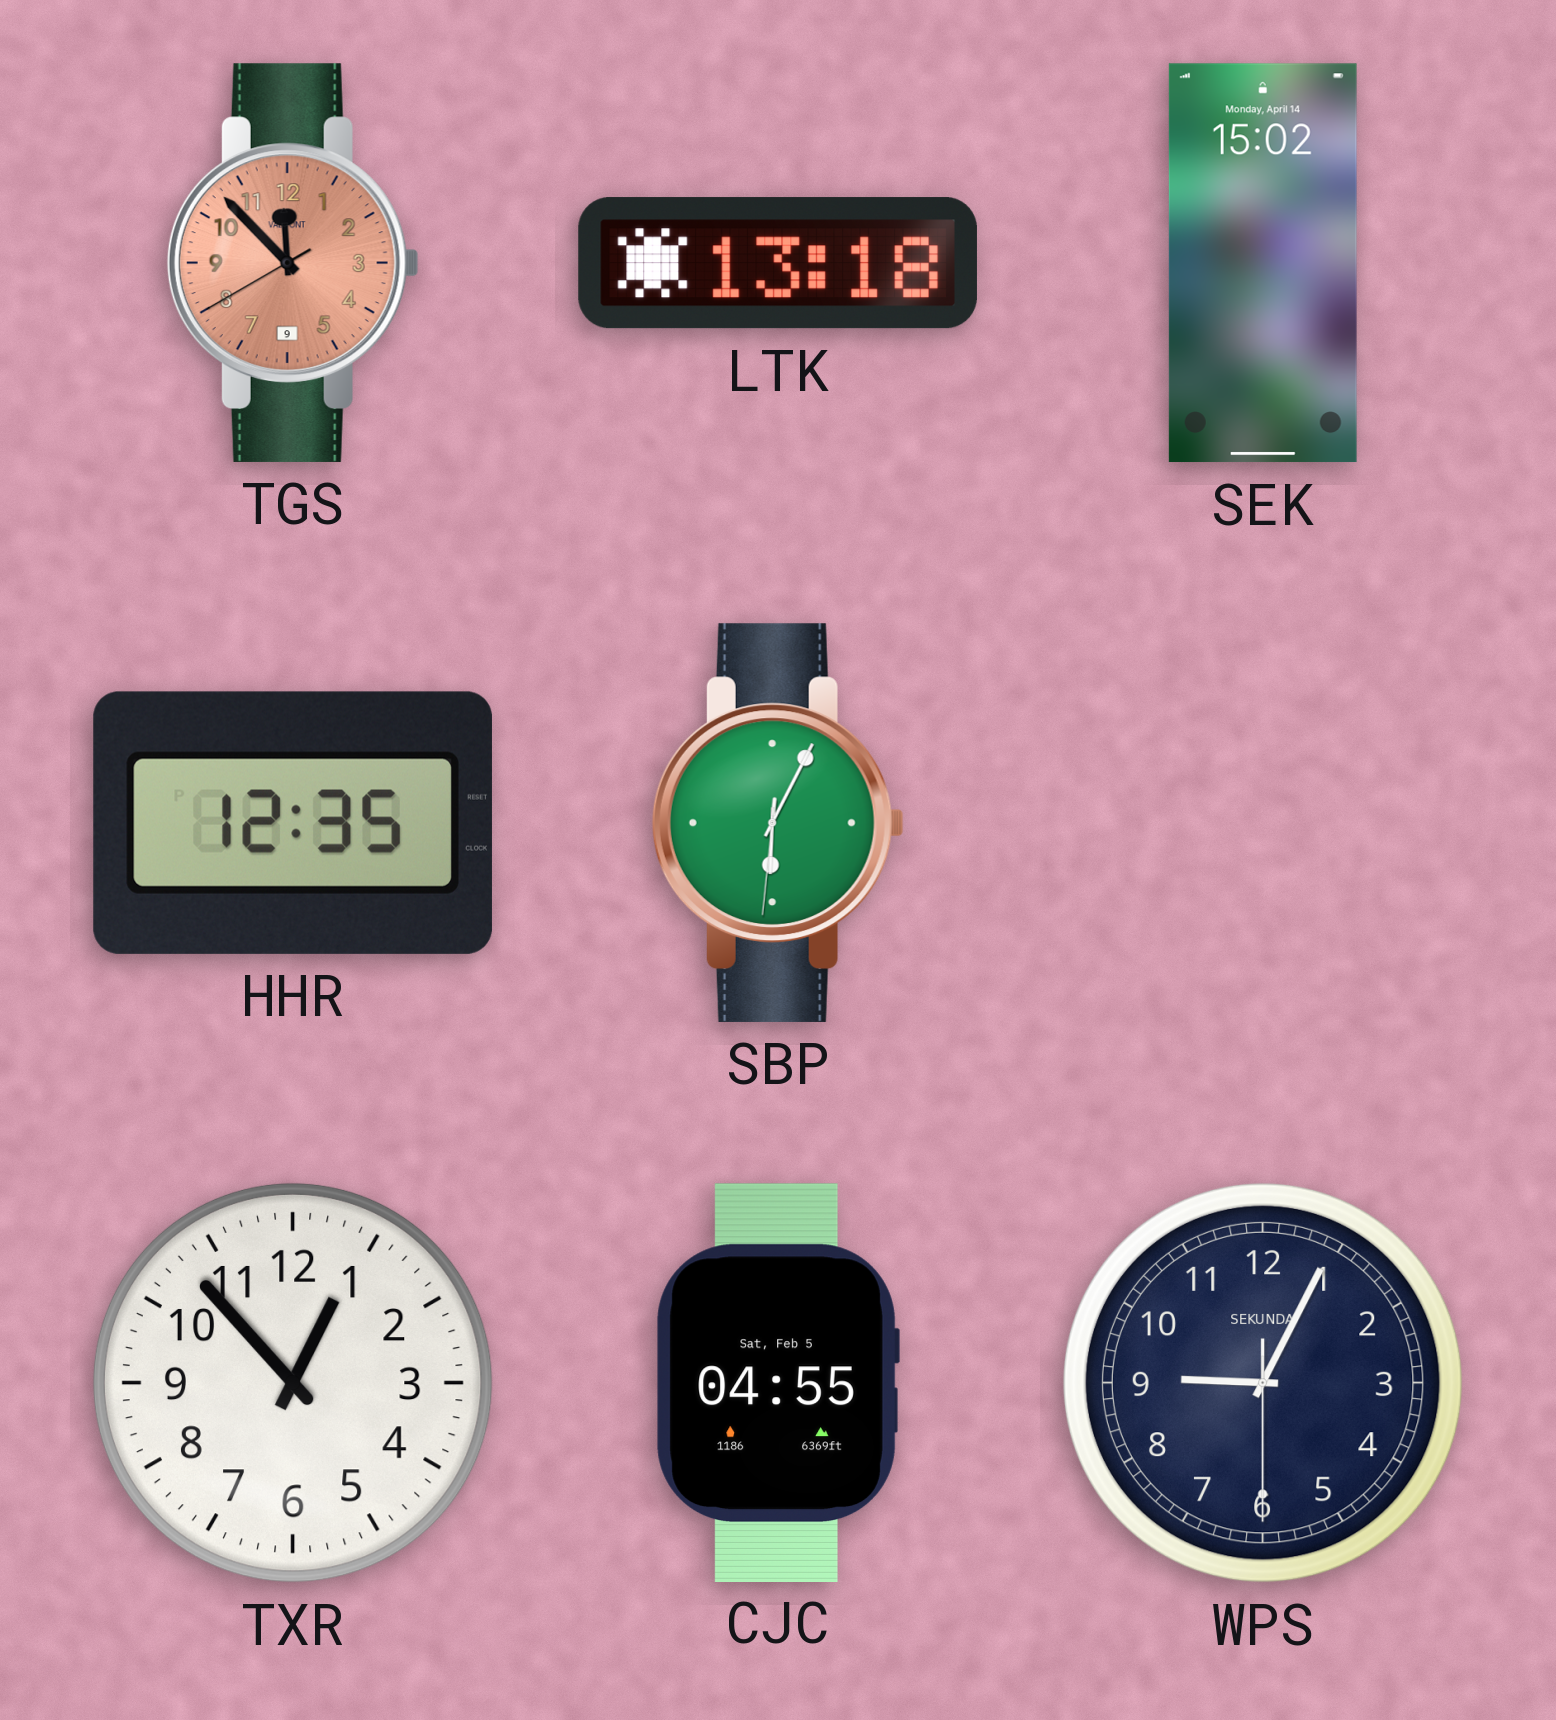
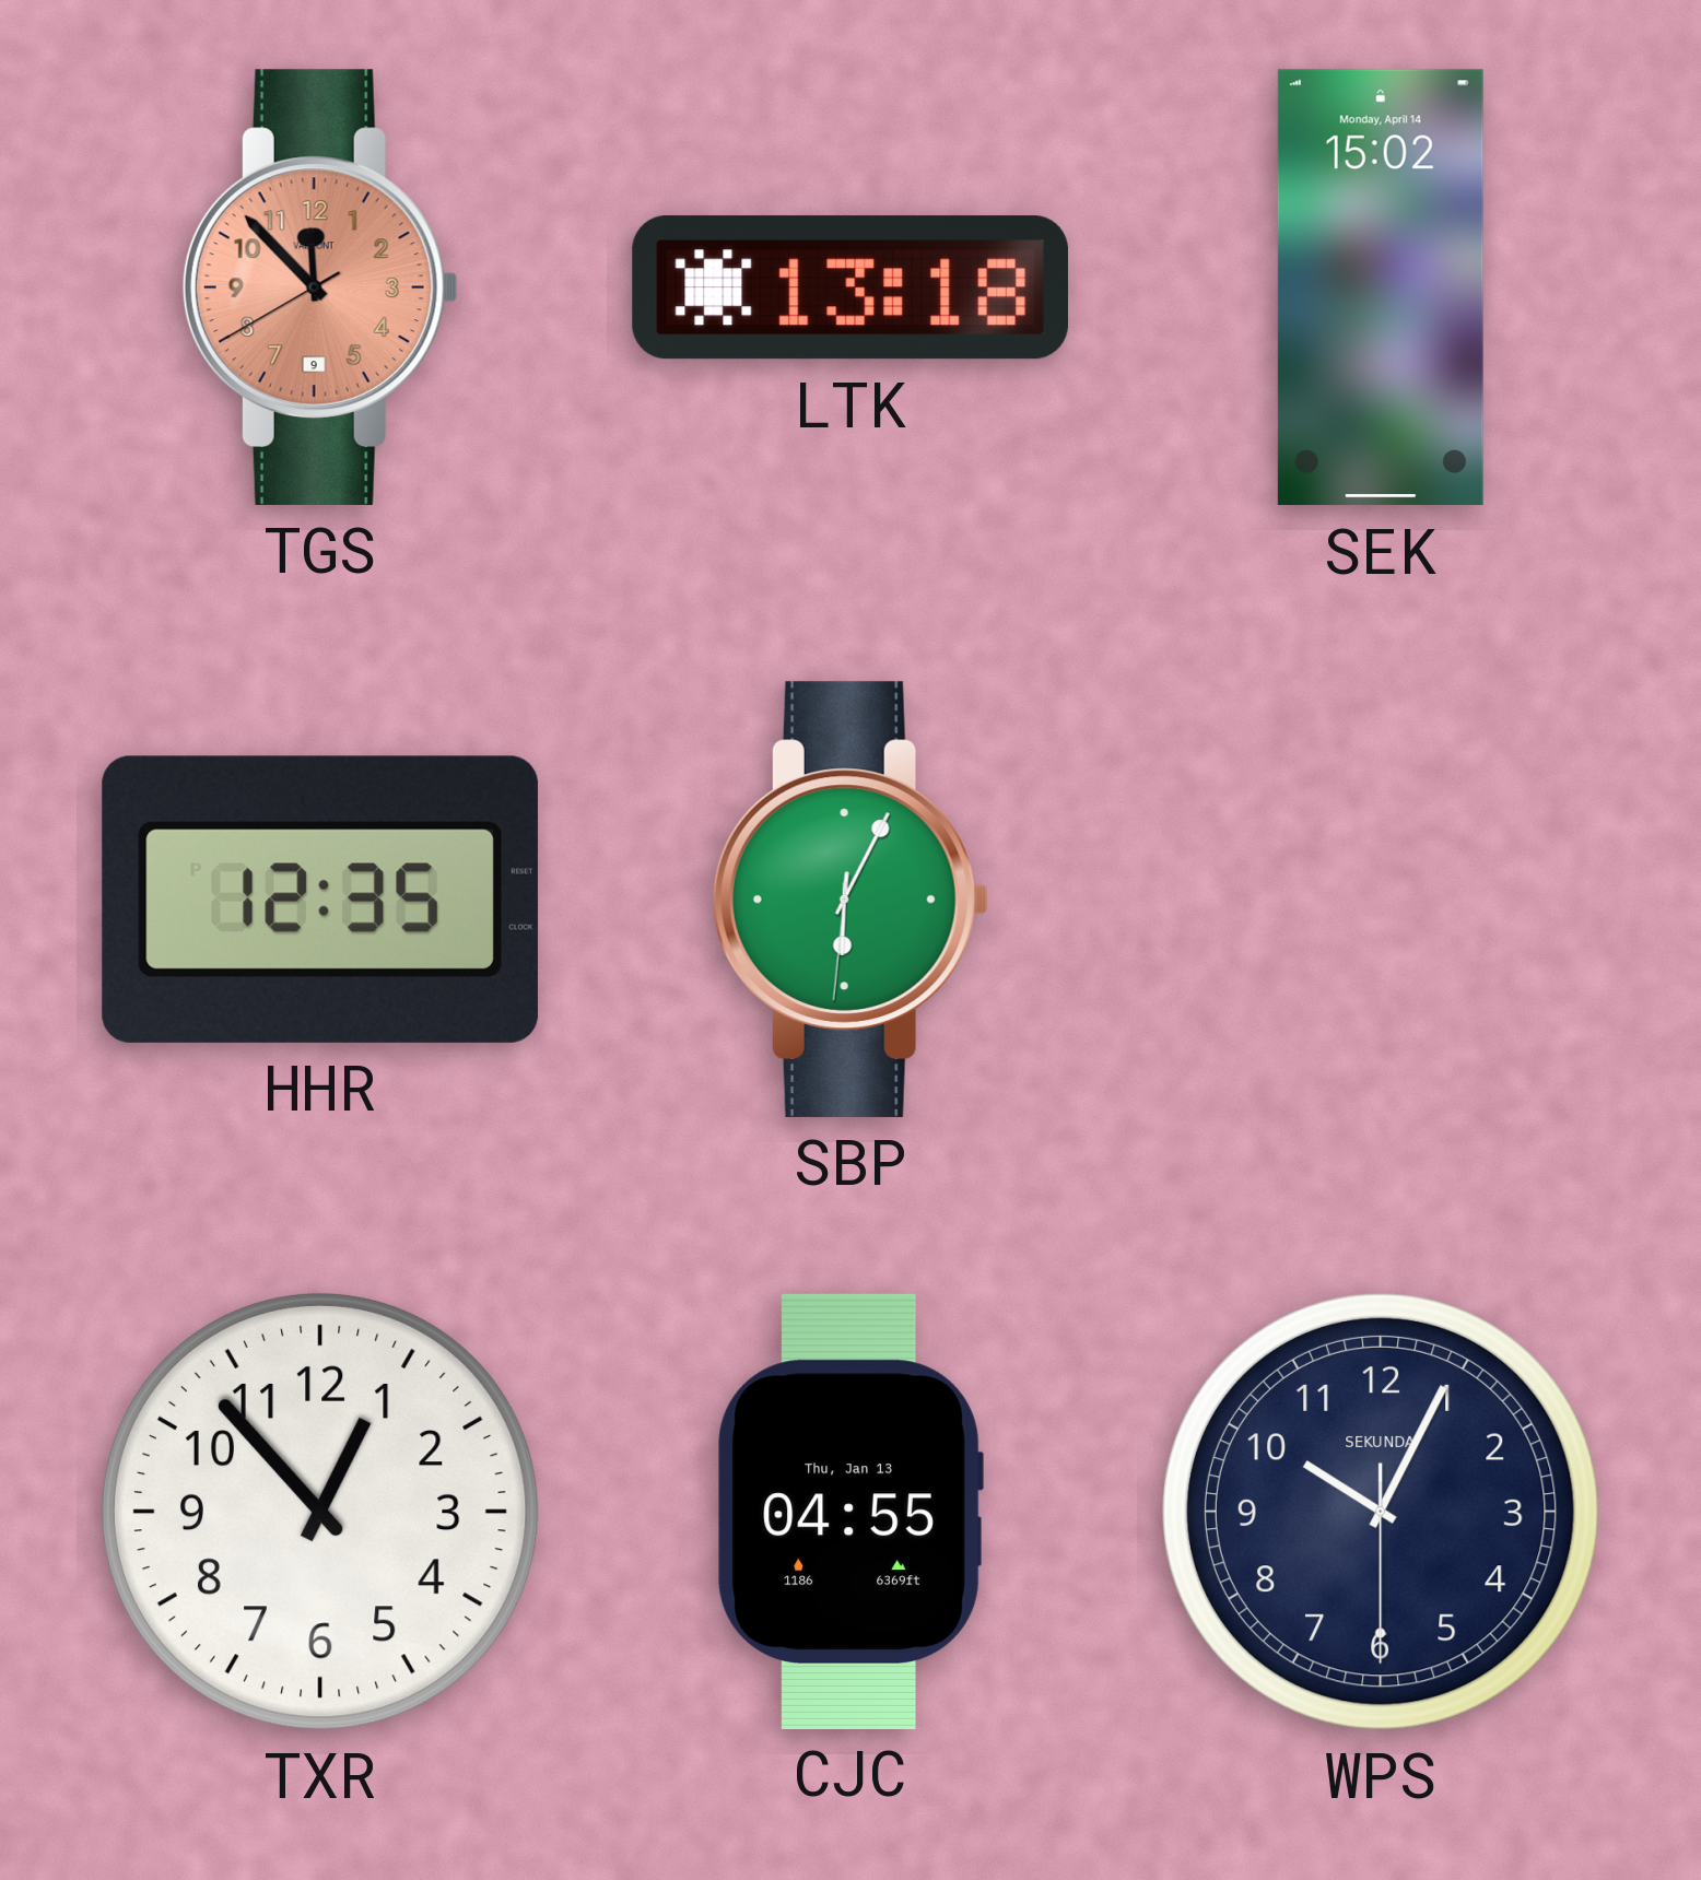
CJC date: Sat, Feb 5 -> Thu, Jan 13
WPS: 9:04 -> 10:04
